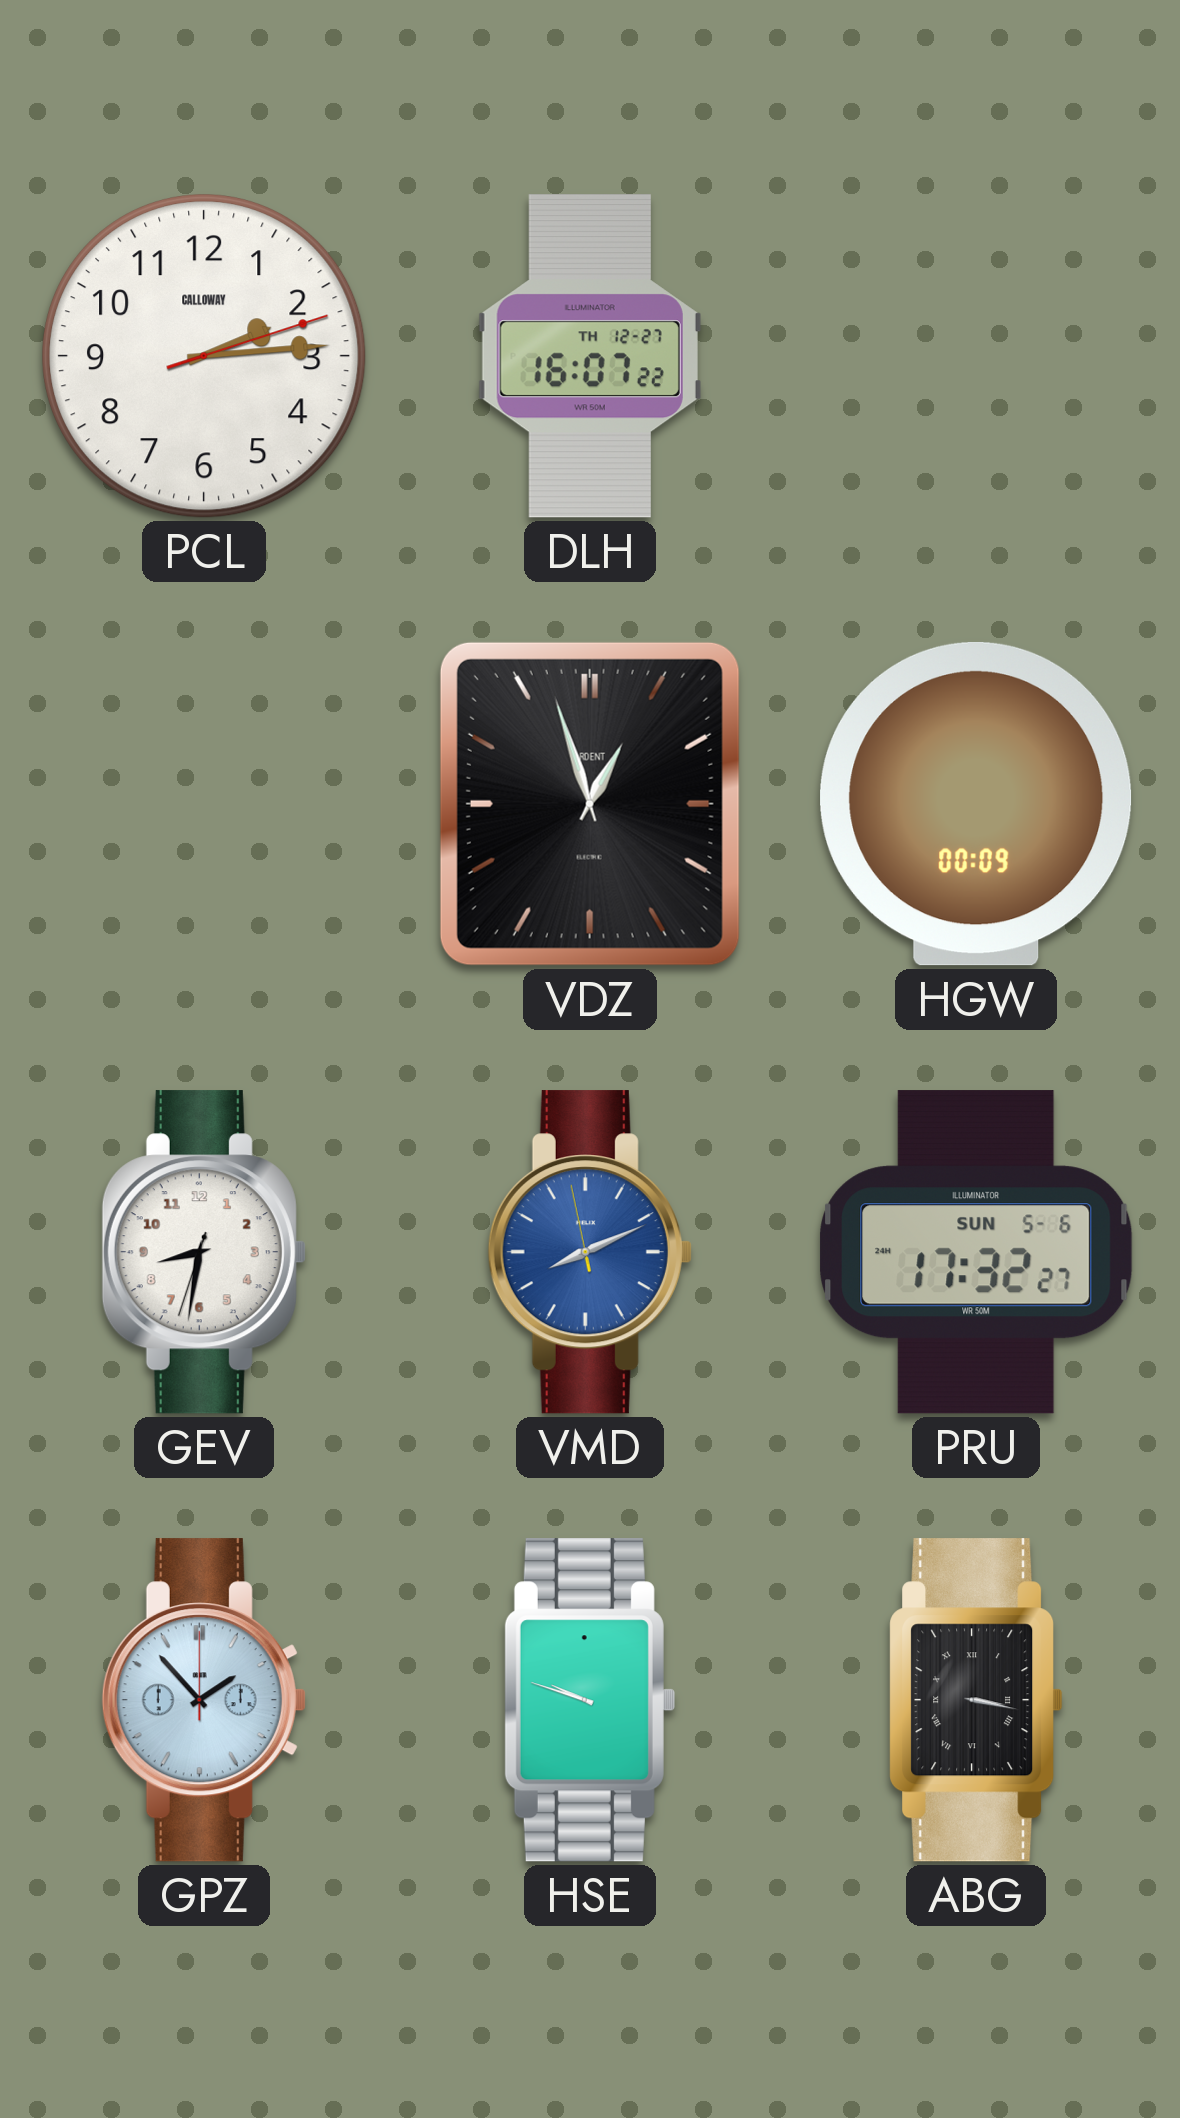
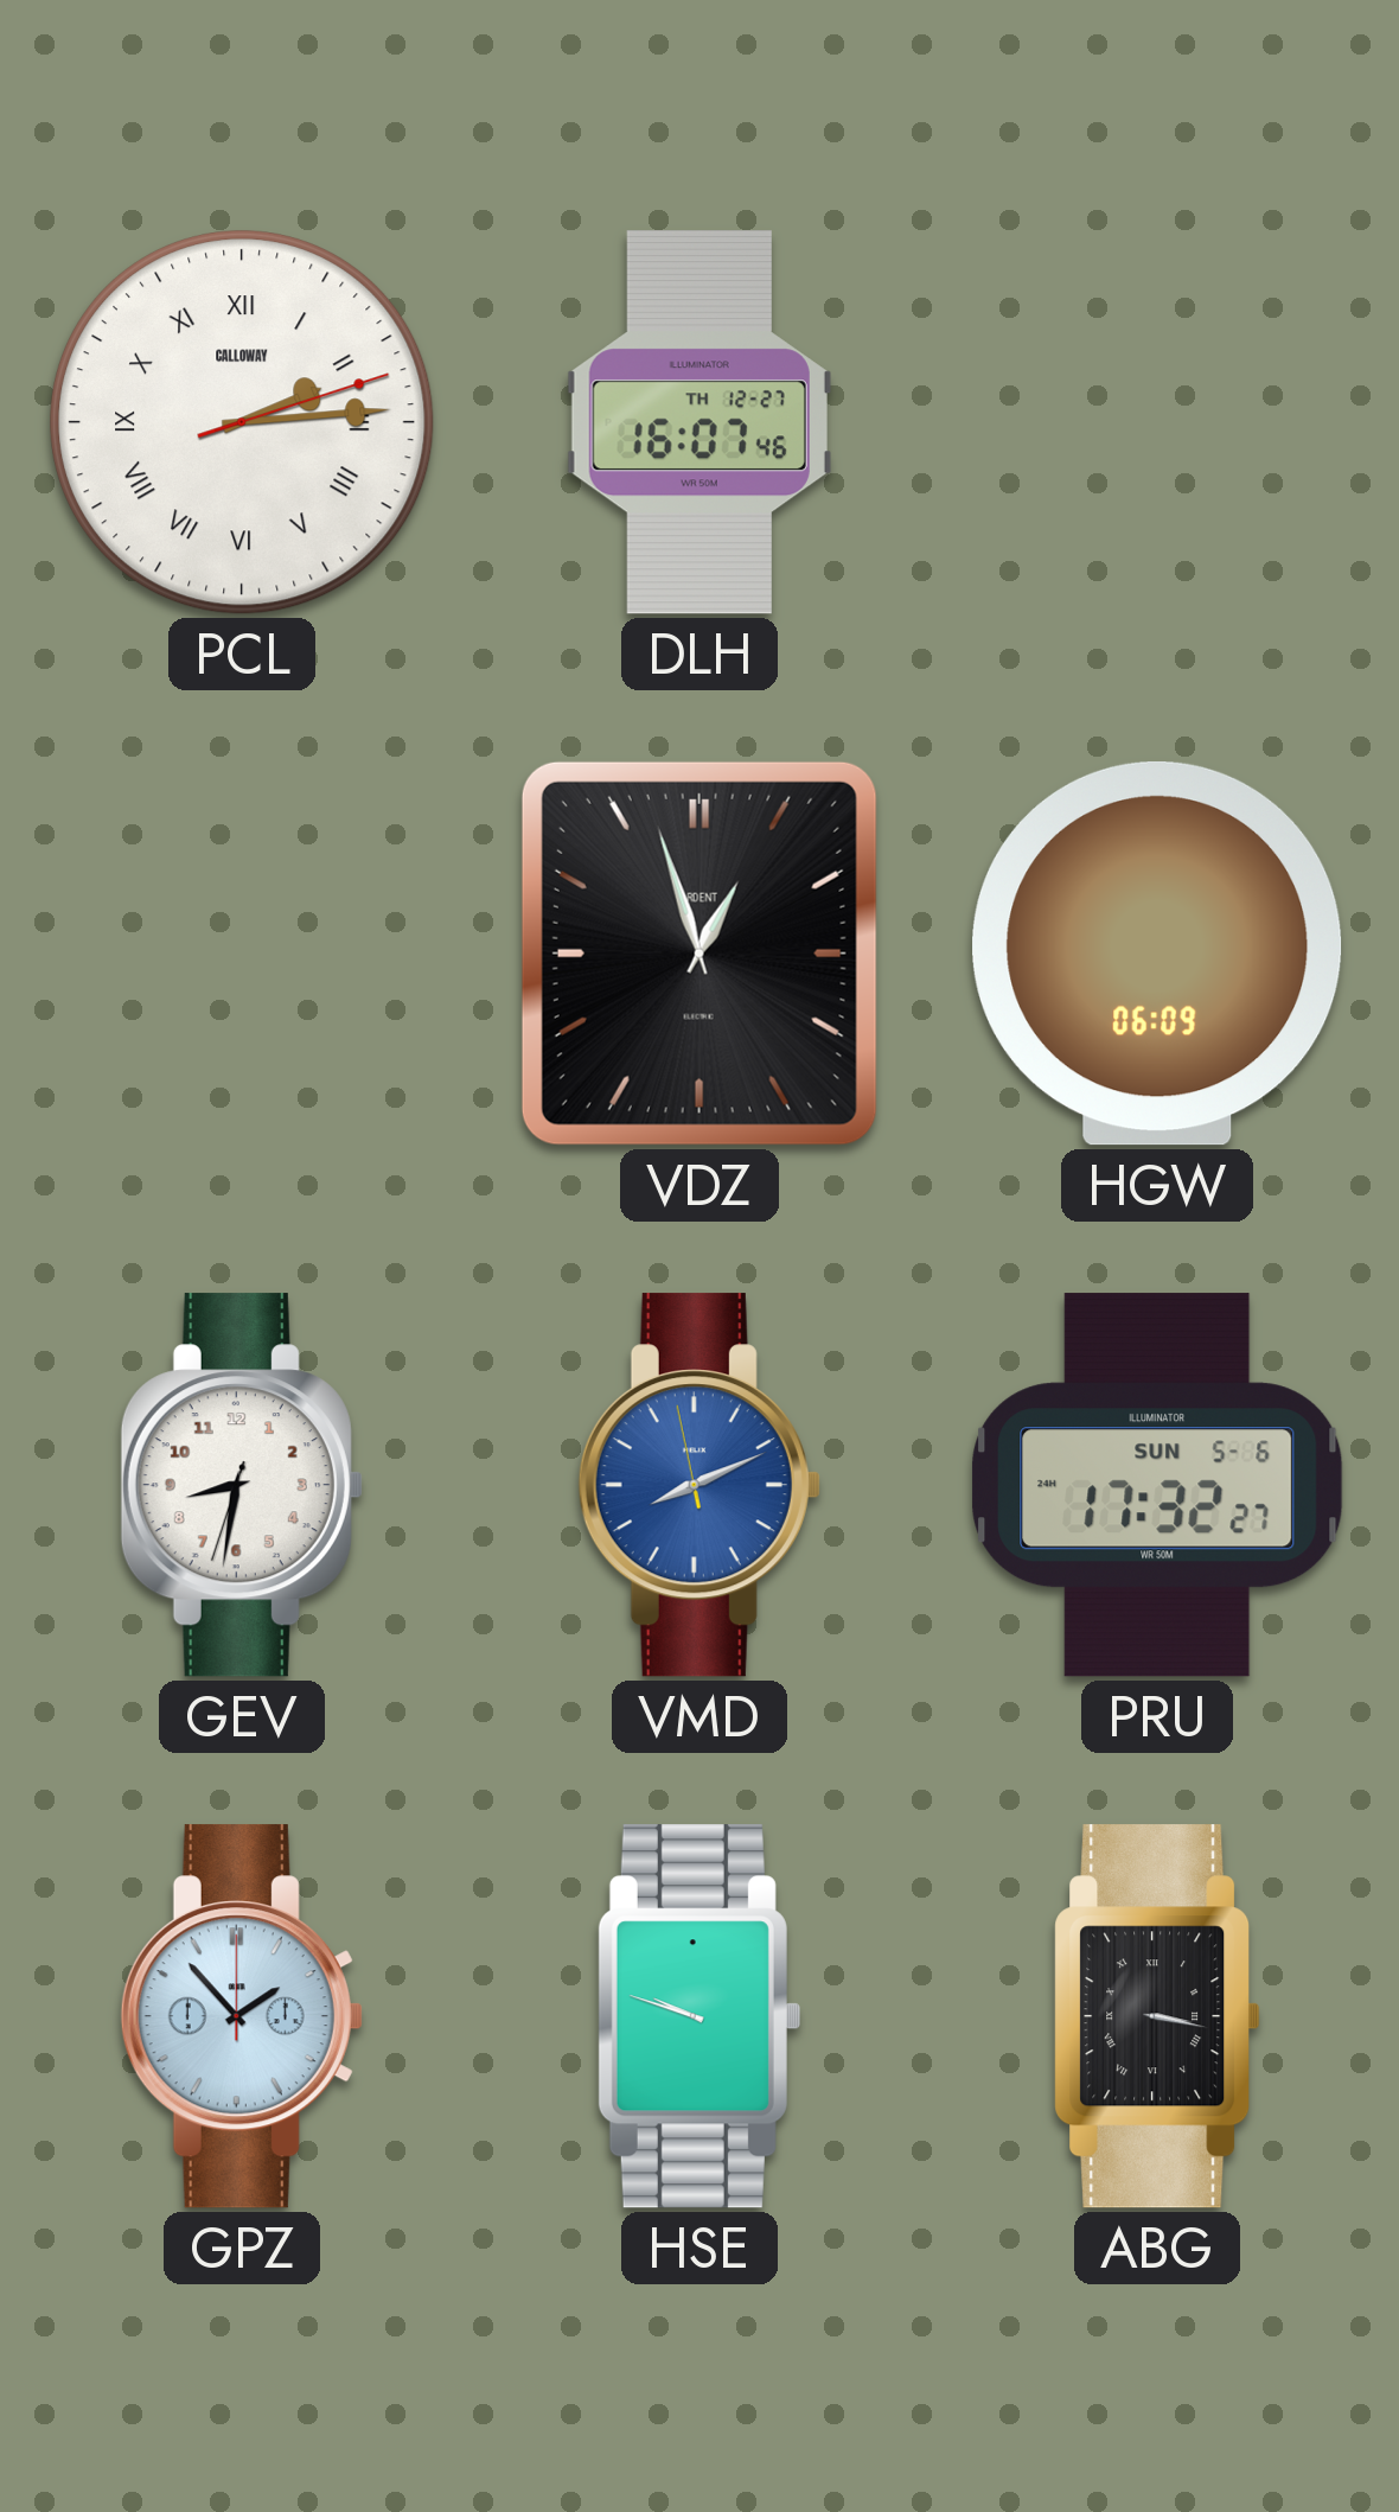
PCL numerals: Arabic -> Roman
DLH: 16:07:22 -> 16:07:46
HGW: 00:09 -> 06:09
